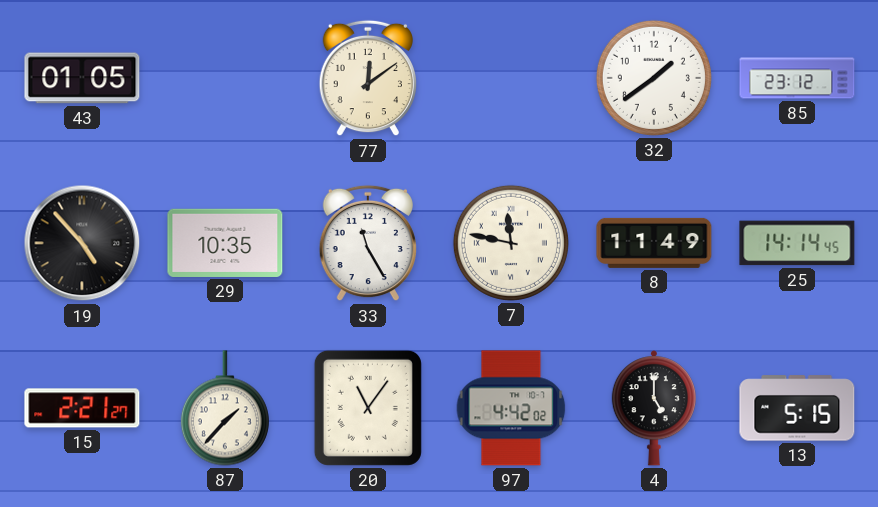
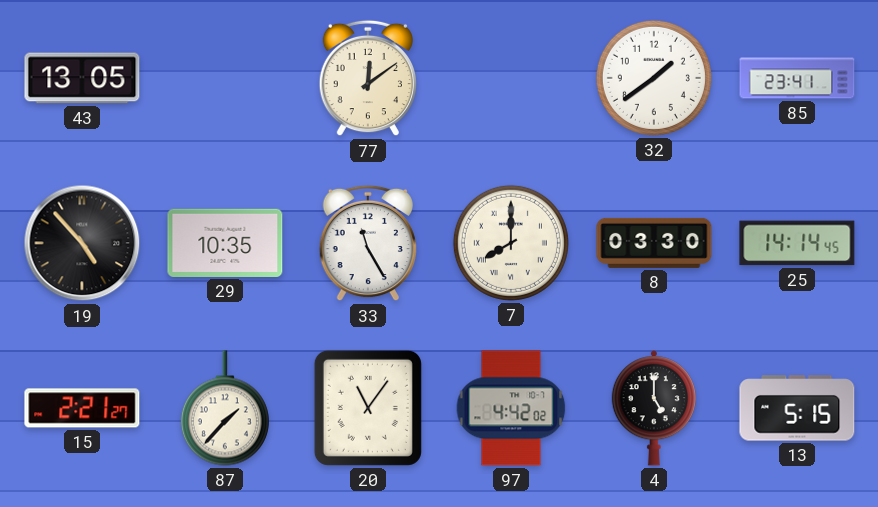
43: 01:05 -> 13:05
85: 23:12 -> 23:41
7: 11:47 -> 8:00
8: 11:49 -> 03:30
